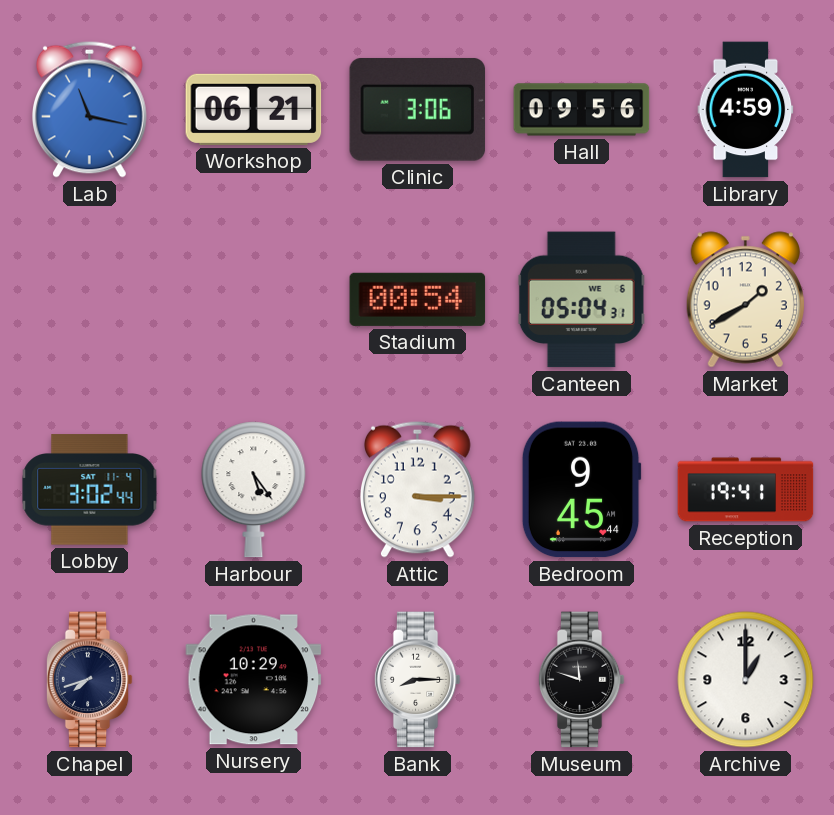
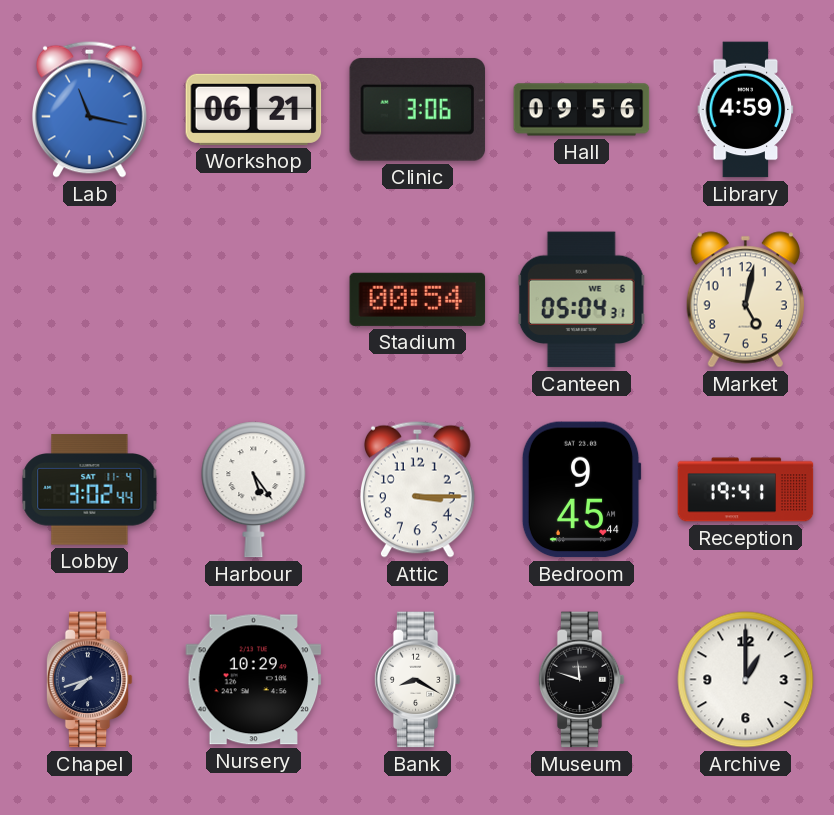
Market: 1:40 -> 5:02
Bank: 8:15 -> 8:20
